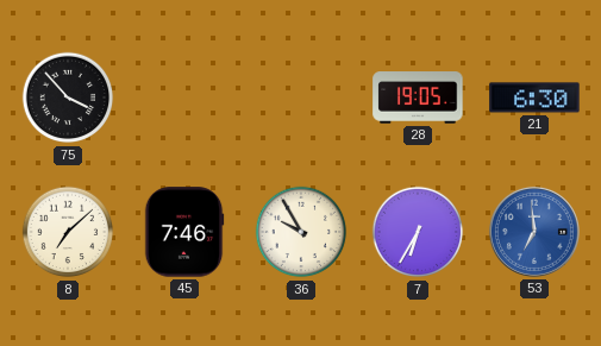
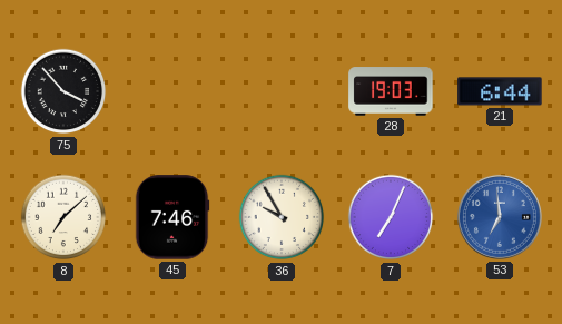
28: 19:05 -> 19:03
21: 6:30 -> 6:44
7: 6:35 -> 7:04
